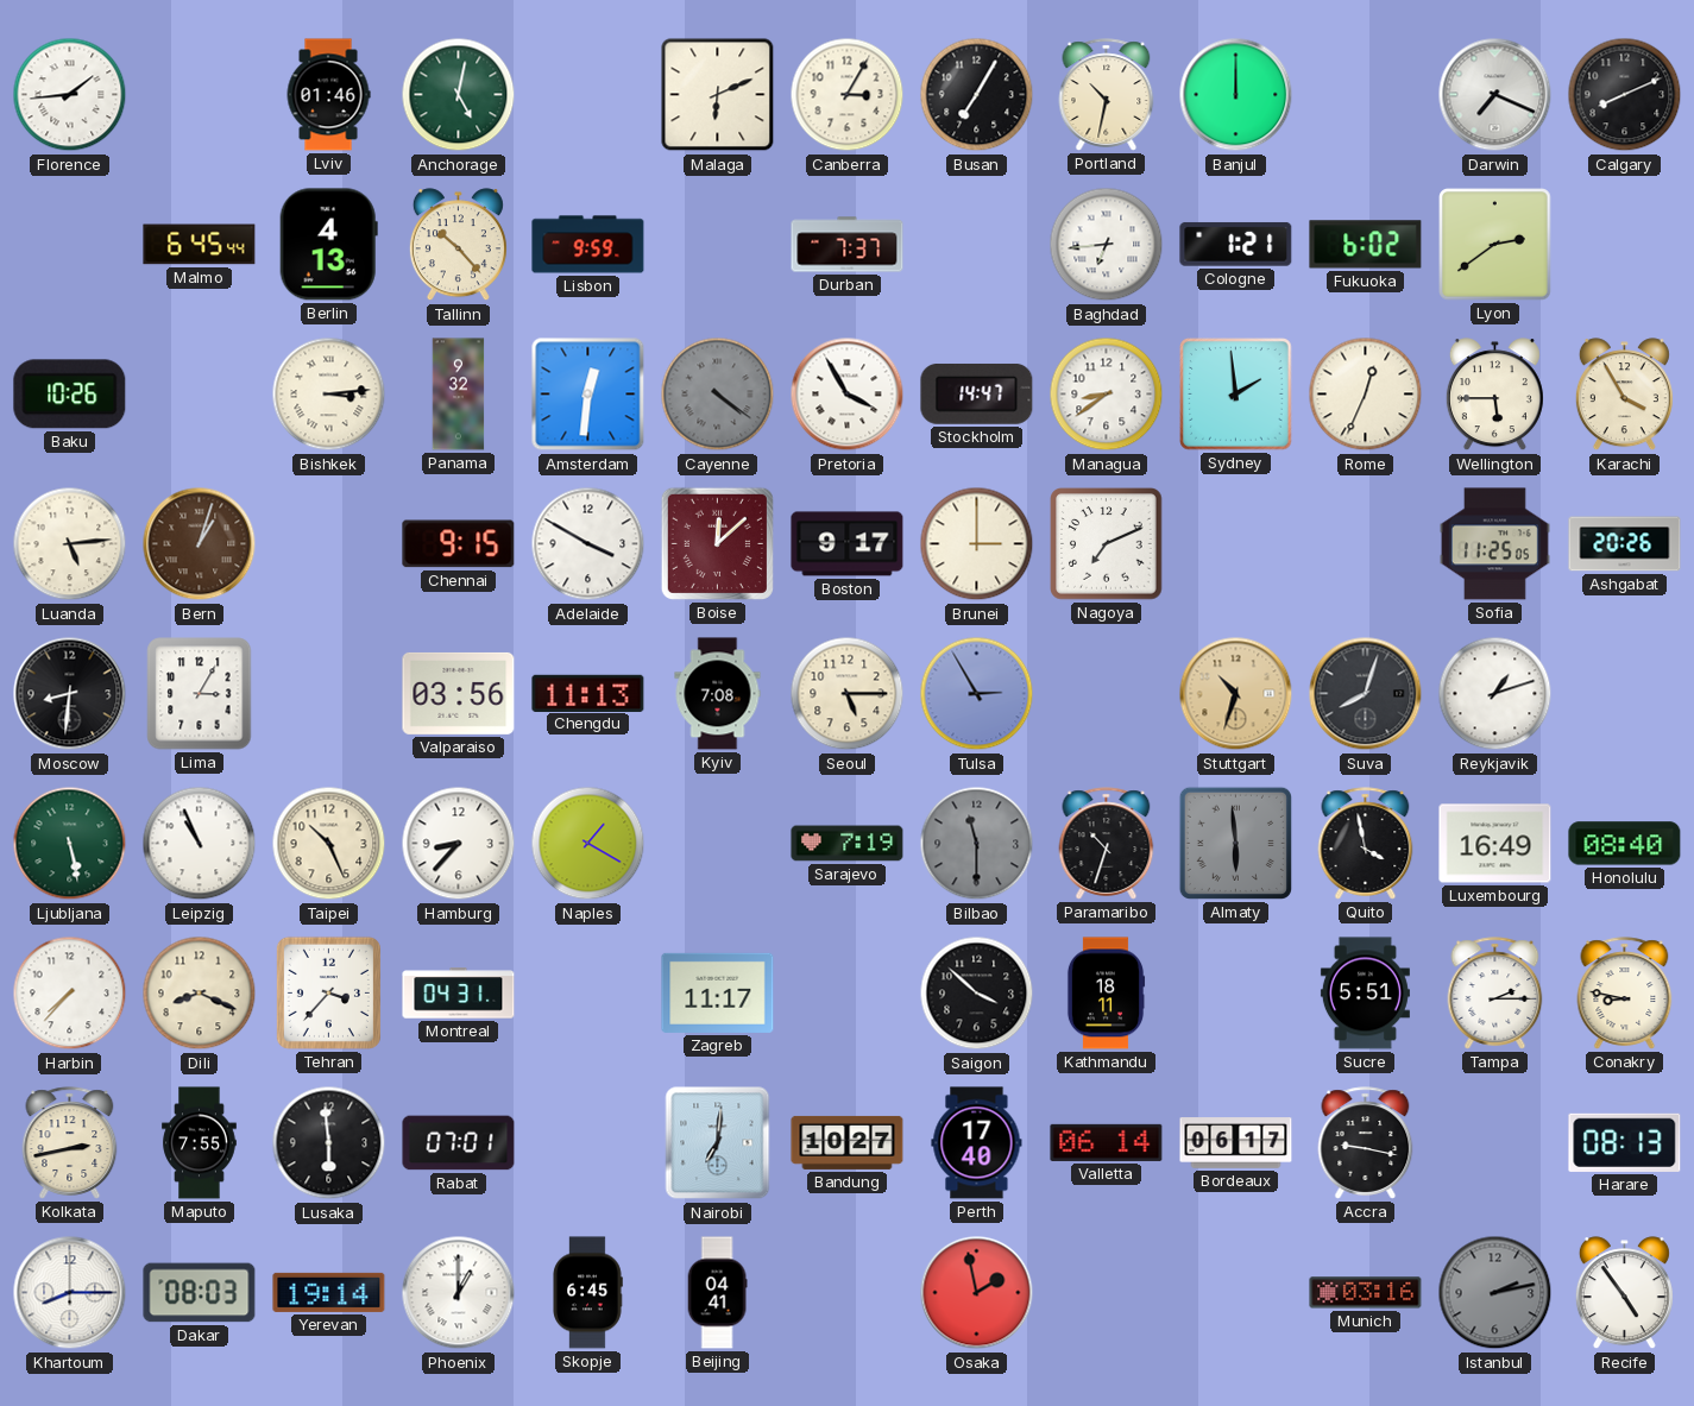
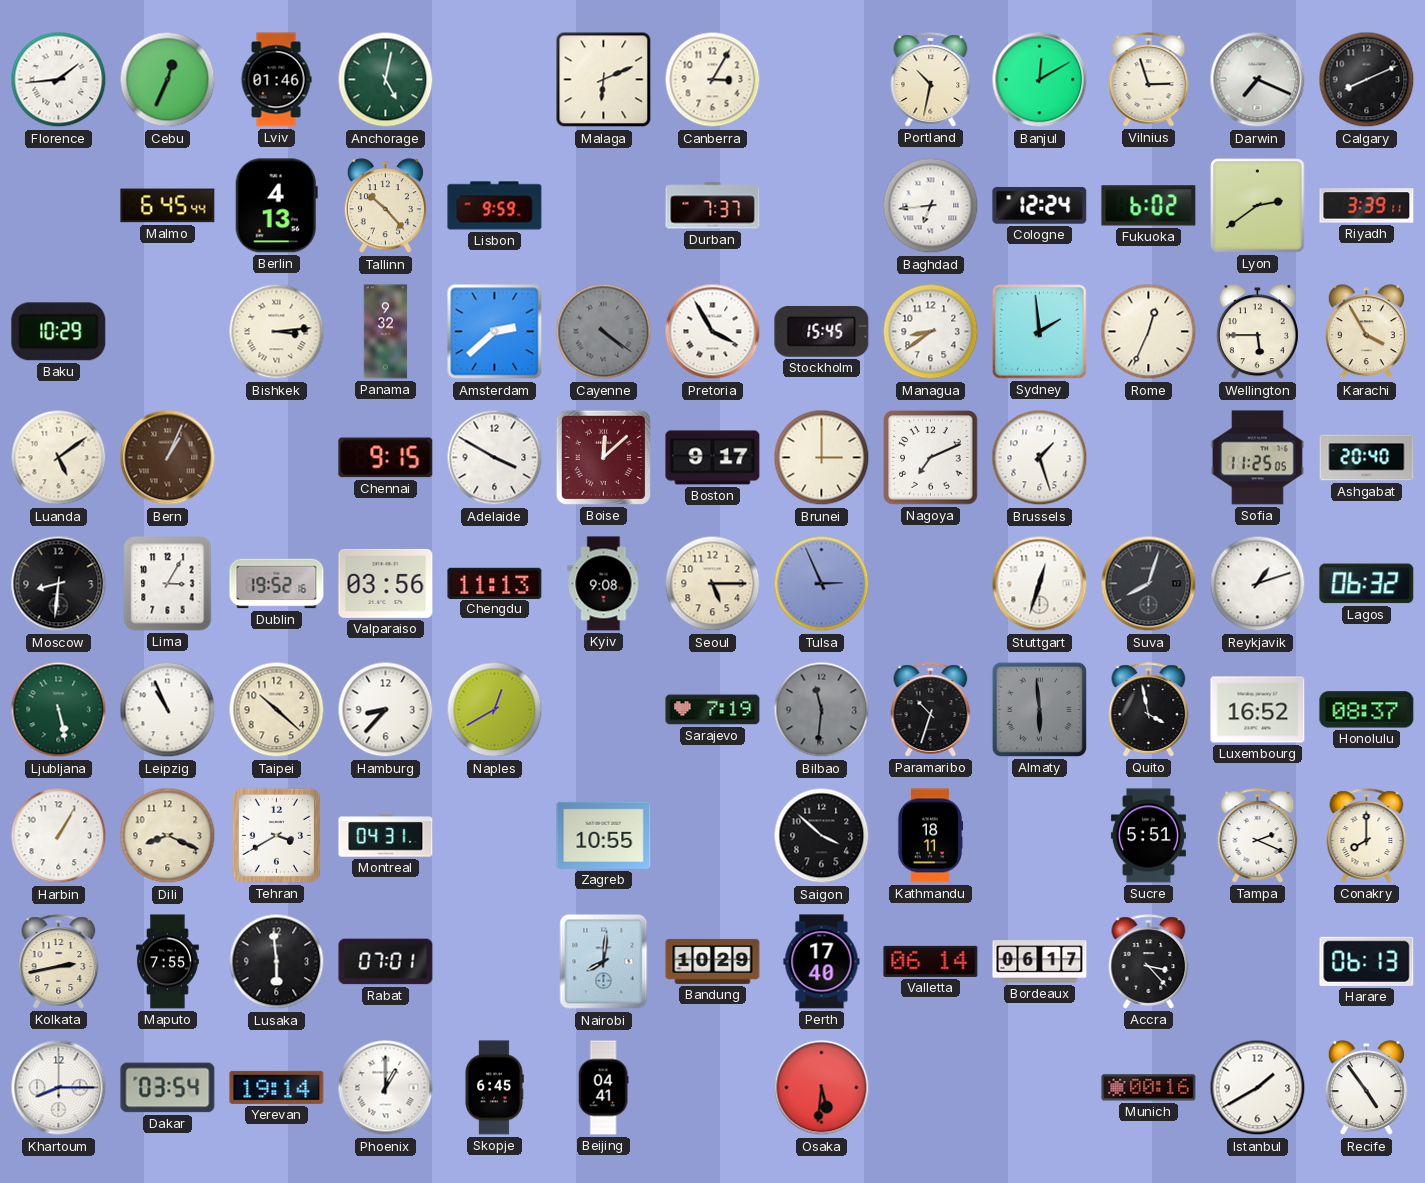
Cebu: none -> 12:34
Busan: 7:05 -> none
Banjul: 12:00 -> 12:10
Vilnius: none -> 2:57
Cologne: 1:21 -> 12:24
Riyadh: none -> 3:39
Baku: 10:26 -> 10:29
Amsterdam: 12:31 -> 2:38
Stockholm: 14:47 -> 15:45
Luanda: 5:14 -> 5:09
Bern: 1:03 -> 1:04
Brussels: none -> 1:27
Ashgabat: 20:26 -> 20:40
Dublin: none -> 19:52
Kyiv: 7:08 -> 9:08
Tulsa: 2:55 -> 2:56
Stuttgart: 10:33 -> 12:33
Stuttgart dial: champagne -> white
Lagos: none -> 06:32
Taipei: 10:26 -> 10:22
Naples: 1:20 -> 12:40
Bilbao: 11:30 -> 11:31
Luxembourg: 16:49 -> 16:52
Honolulu: 08:40 -> 08:37
Harbin: 7:37 -> 1:05
Tehran: 3:37 -> 3:40
Zagreb: 11:17 -> 10:55
Tampa: 2:15 -> 2:19
Conakry: 8:47 -> 8:00
Nairobi: 7:01 -> 8:01
Bandung: 10:27 -> 10:29
Accra: 9:17 -> 3:23
Harare: 08:13 -> 06:13
Dakar: 08:03 -> 03:54
Osaka: 1:58 -> 5:31
Munich: 03:16 -> 00:16
Istanbul: 2:13 -> 1:40
Istanbul dial: grey -> white
